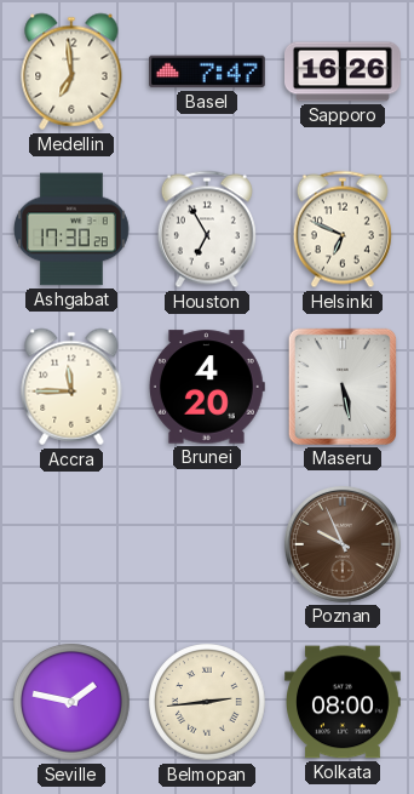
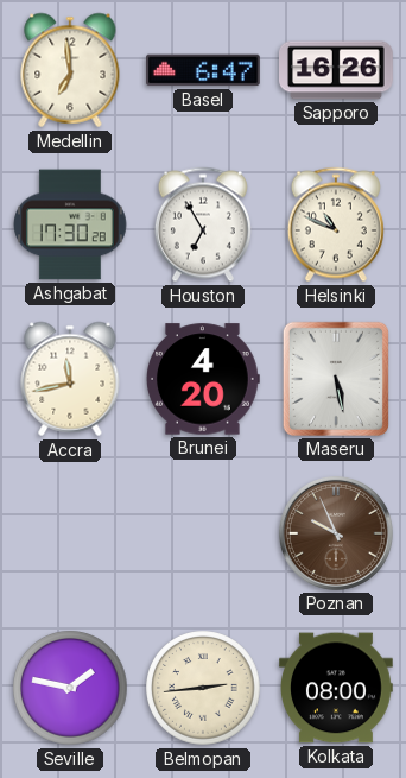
Basel: 7:47 -> 6:47
Helsinki: 6:49 -> 10:49
Accra: 11:45 -> 11:43
